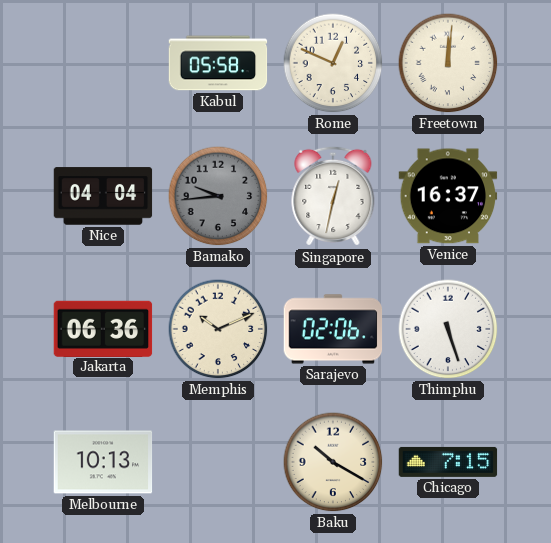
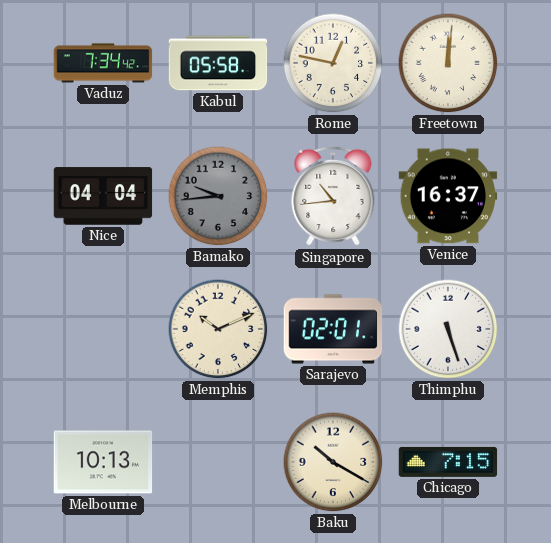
Vaduz: none -> 7:34
Rome: 12:49 -> 12:47
Singapore: 12:32 -> 10:44
Jakarta: 06:36 -> none
Sarajevo: 02:06 -> 02:01
